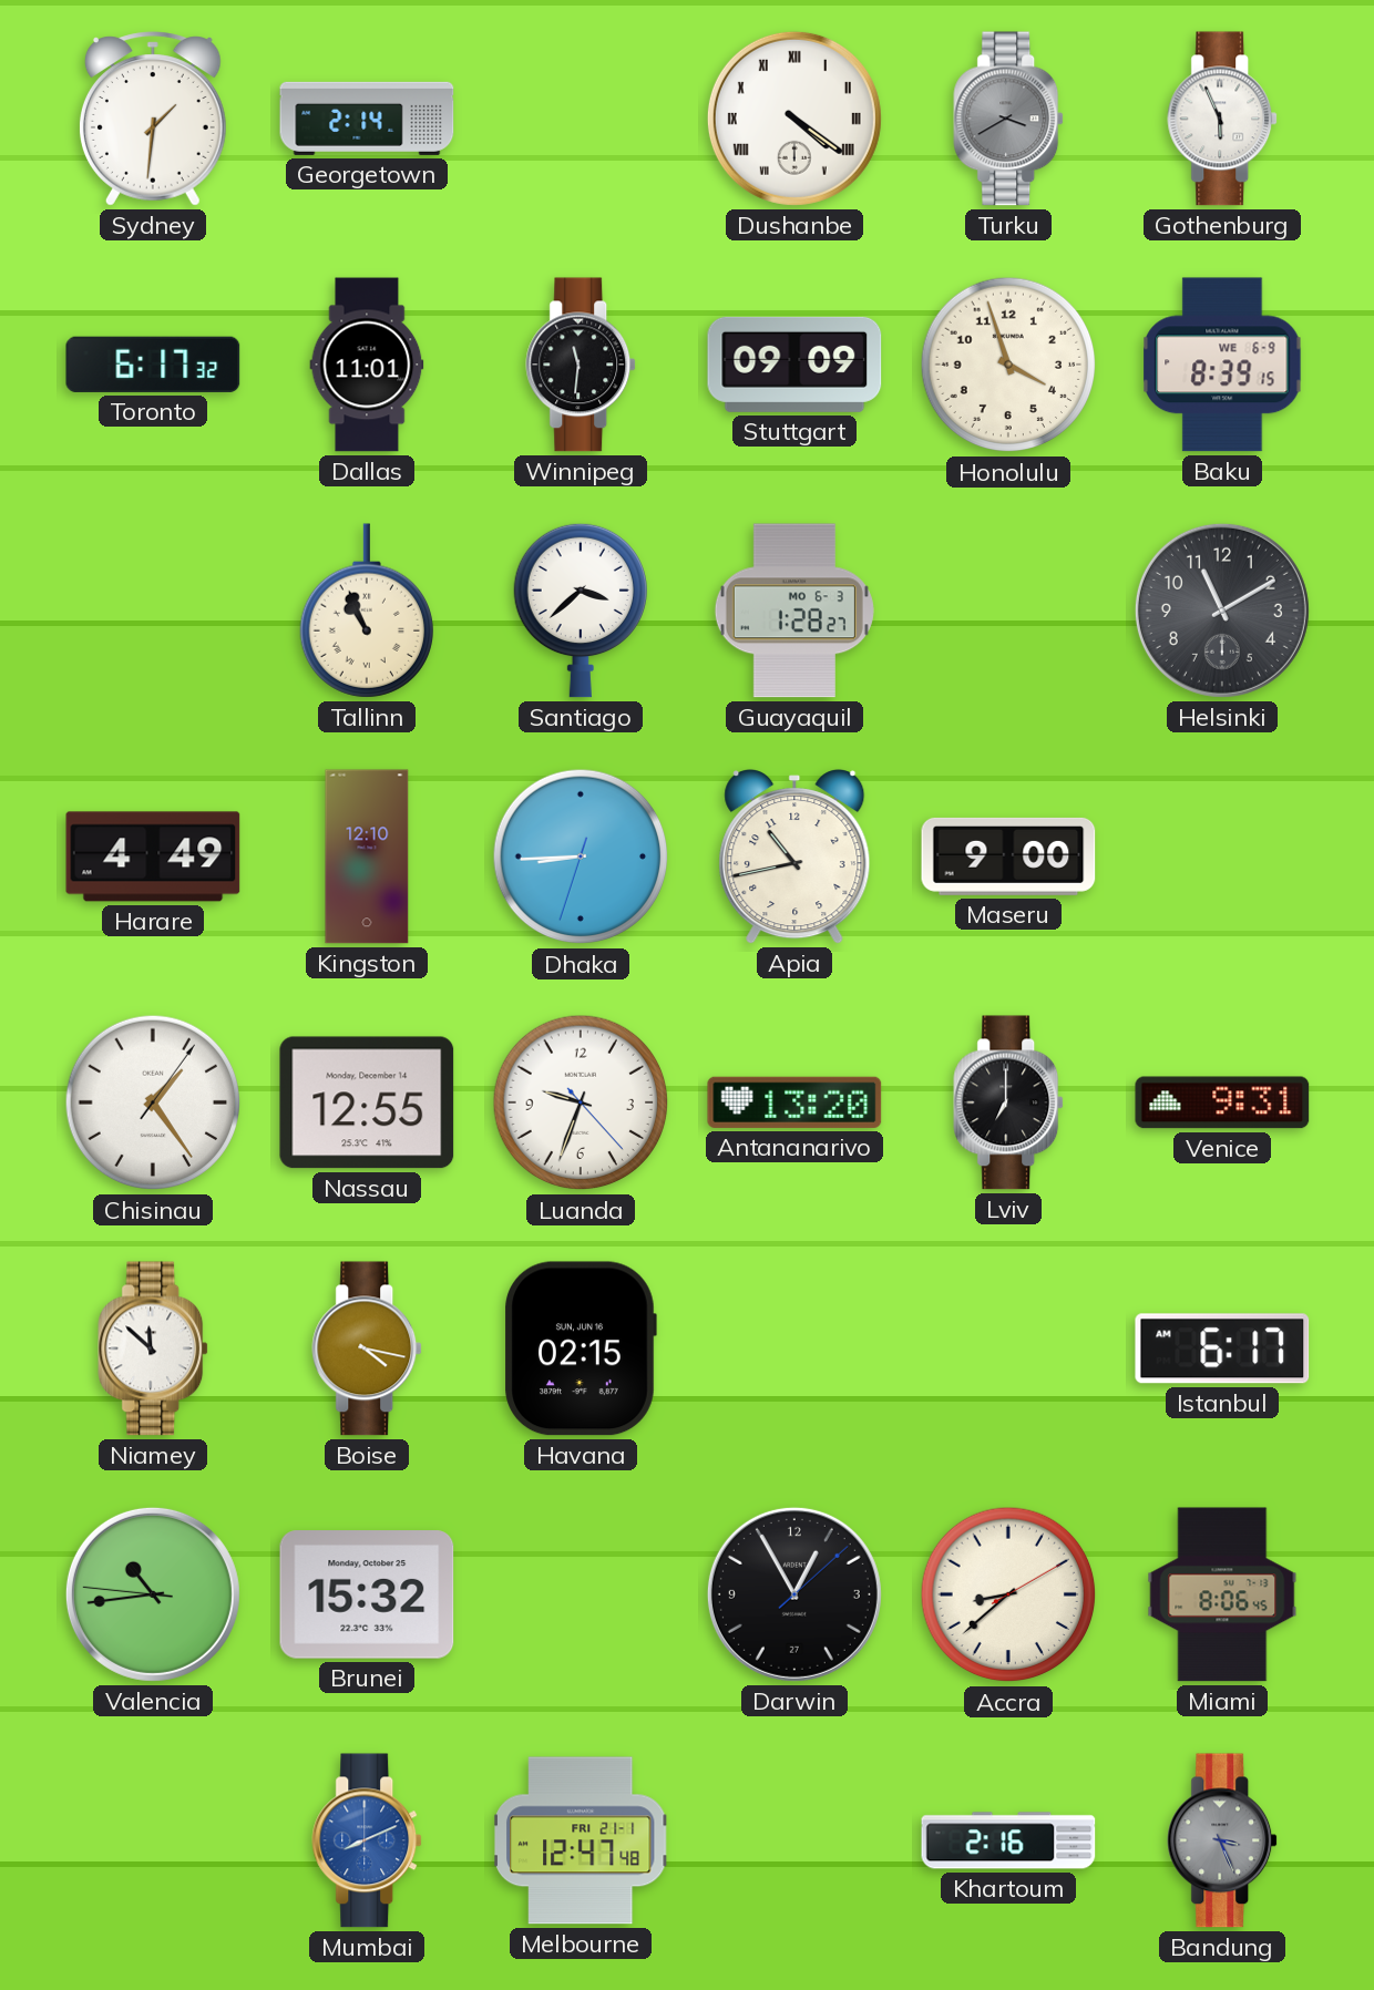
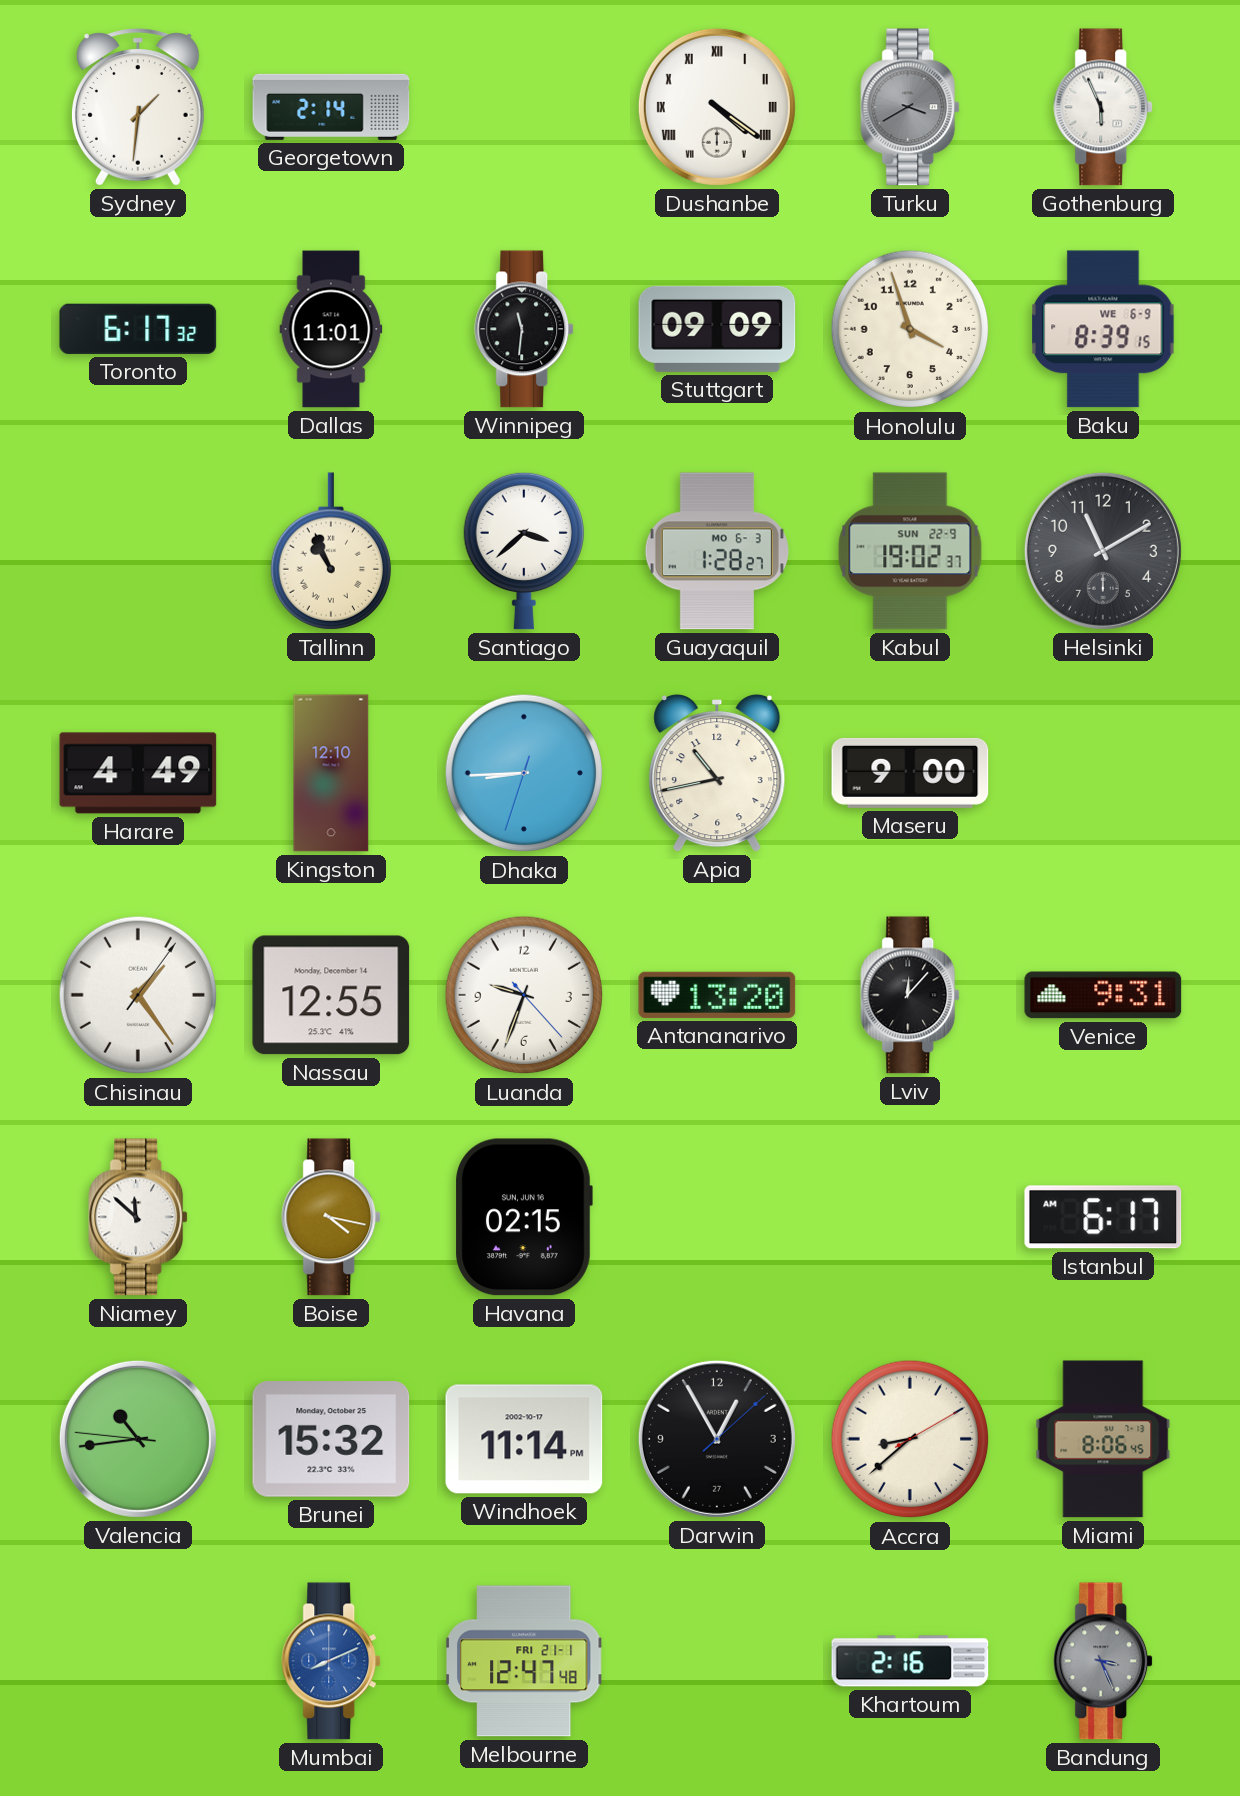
Kabul: none -> 19:02
Lviv: 7:00 -> 12:07
Windhoek: none -> 11:14
